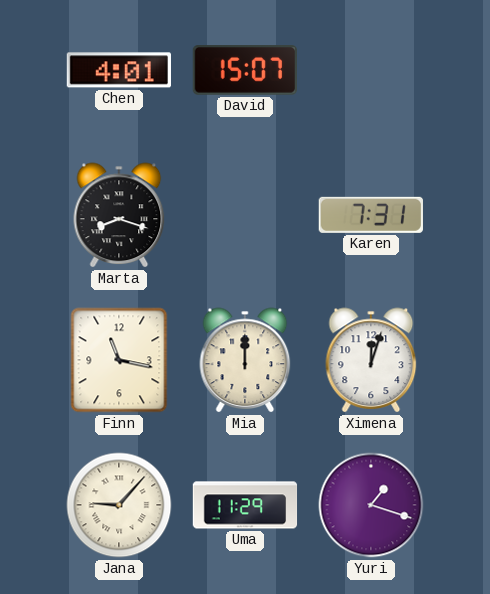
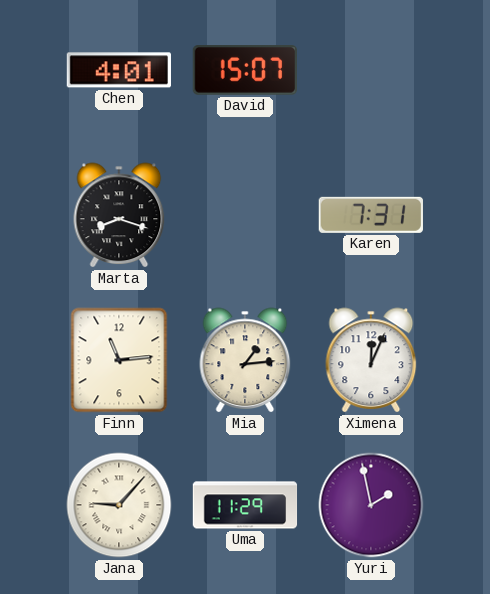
Finn: 11:17 -> 11:14
Mia: 12:00 -> 1:14
Ximena: 12:03 -> 12:04
Yuri: 1:18 -> 1:58
